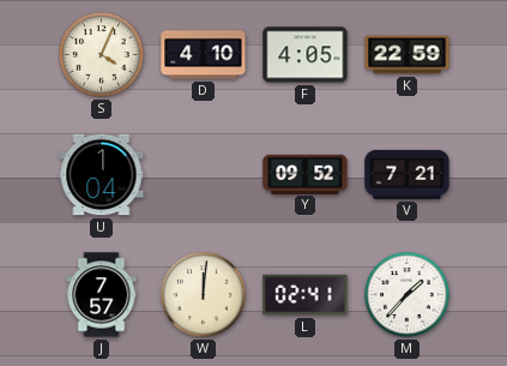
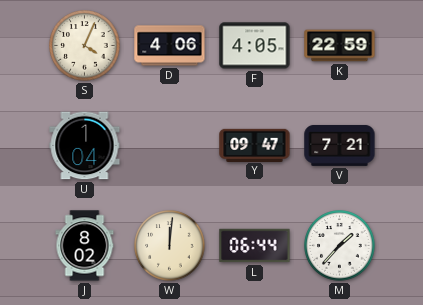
D: 4:10 -> 4:06
Y: 09:52 -> 09:47
J: 7:57 -> 8:02
L: 02:41 -> 06:44
